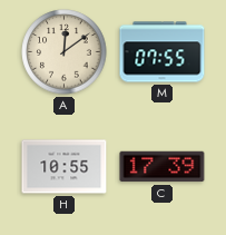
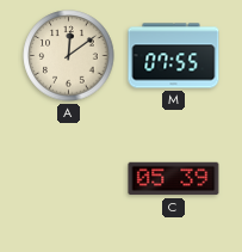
H: 10:55 -> none
C: 17:39 -> 05:39
